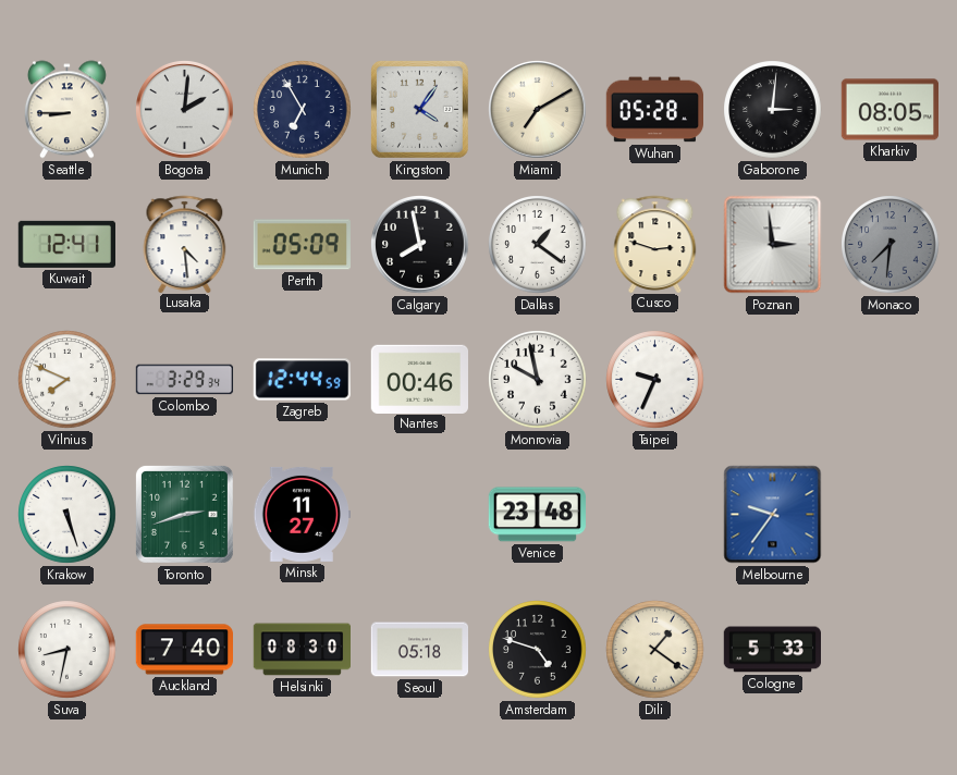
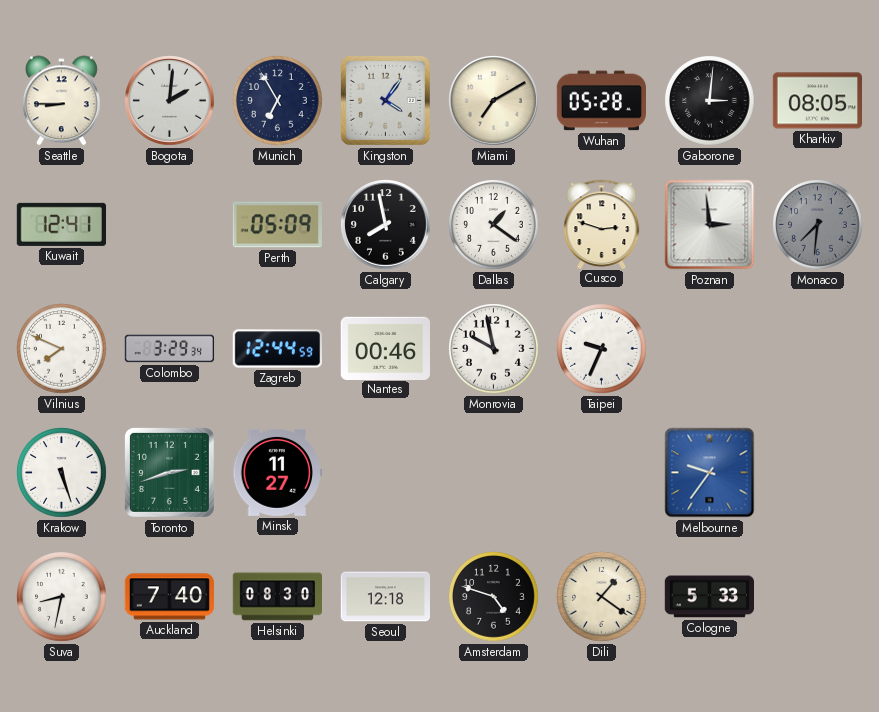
Lusaka: 4:29 -> none
Venice: 23:48 -> none
Seoul: 05:18 -> 12:18
